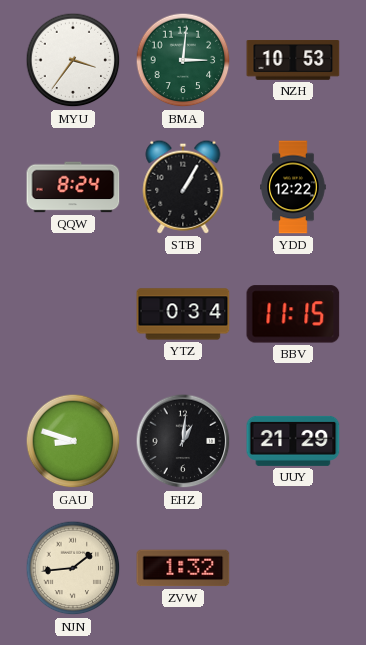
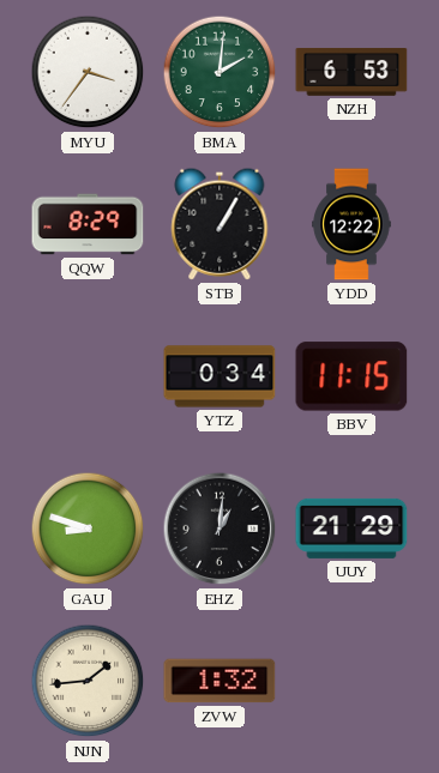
BMA: 3:01 -> 2:01
NZH: 10:53 -> 6:53
QQW: 8:24 -> 8:29
